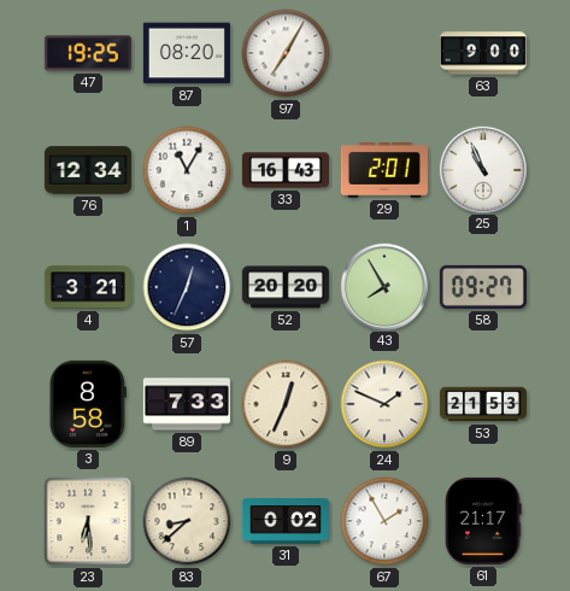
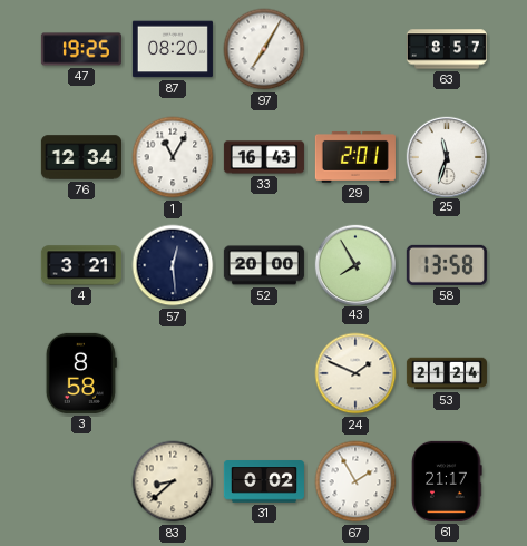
63: 9:00 -> 8:57
25: 10:56 -> 11:33
57: 12:34 -> 12:29
52: 20:20 -> 20:00
58: 09:27 -> 13:58
89: 7:33 -> none
9: 12:34 -> none
53: 21:53 -> 21:24
23: 6:29 -> none
